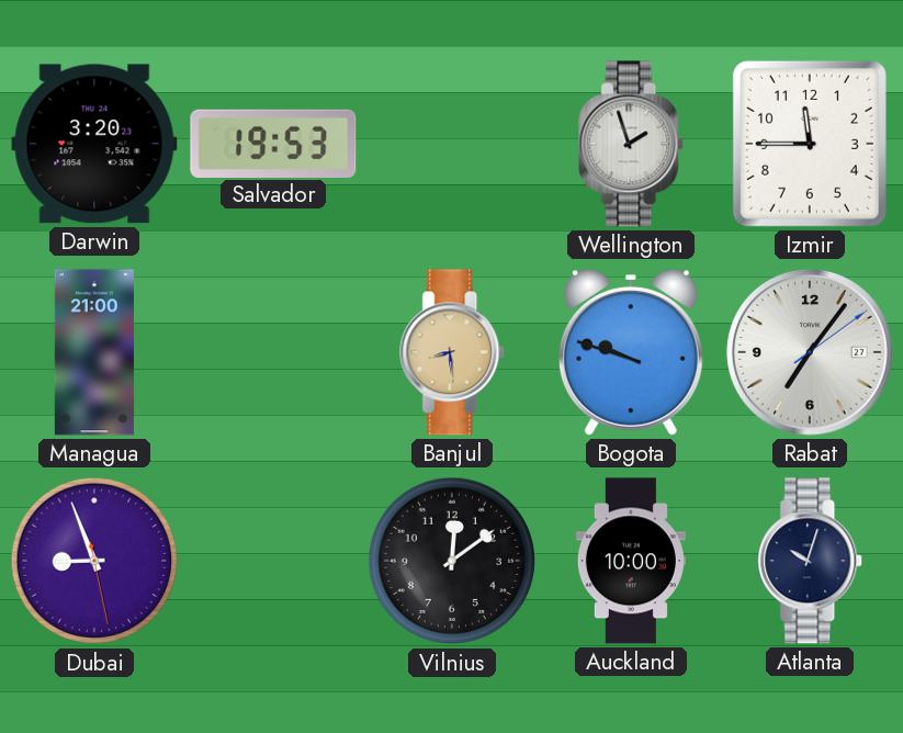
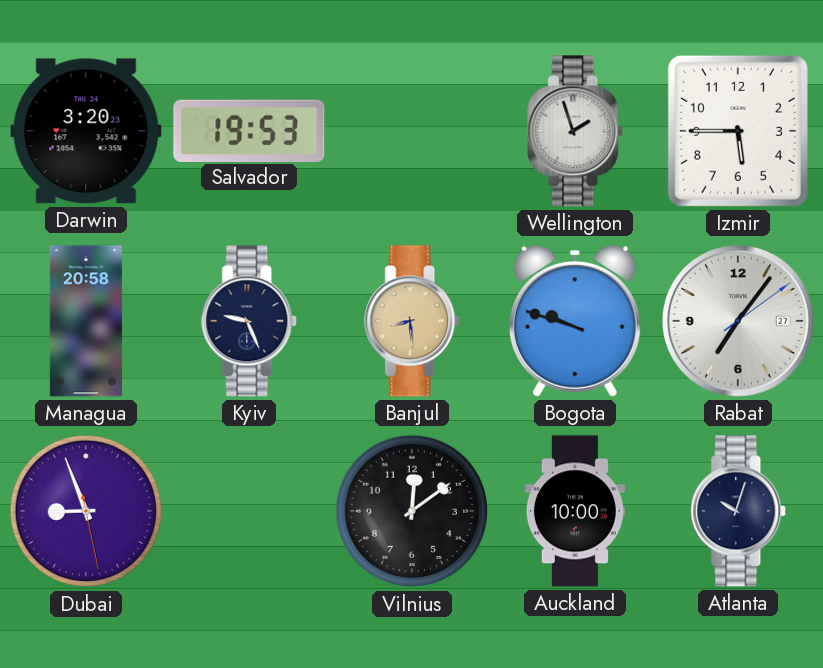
Izmir: 11:45 -> 5:45
Managua: 21:00 -> 20:58
Kyiv: none -> 9:26
